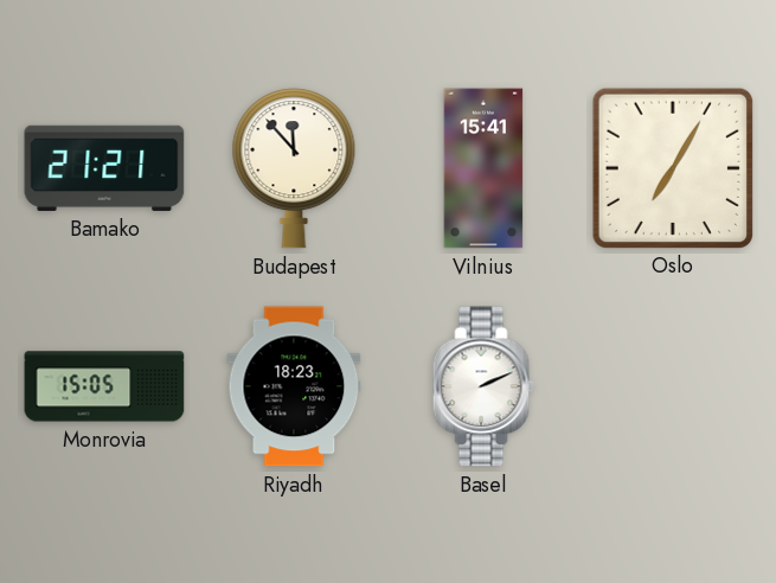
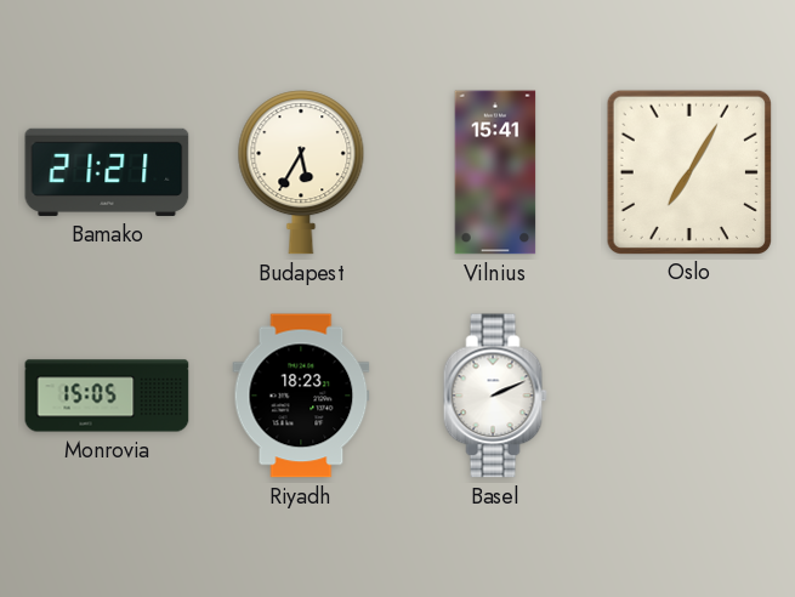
Budapest: 11:53 -> 5:35
